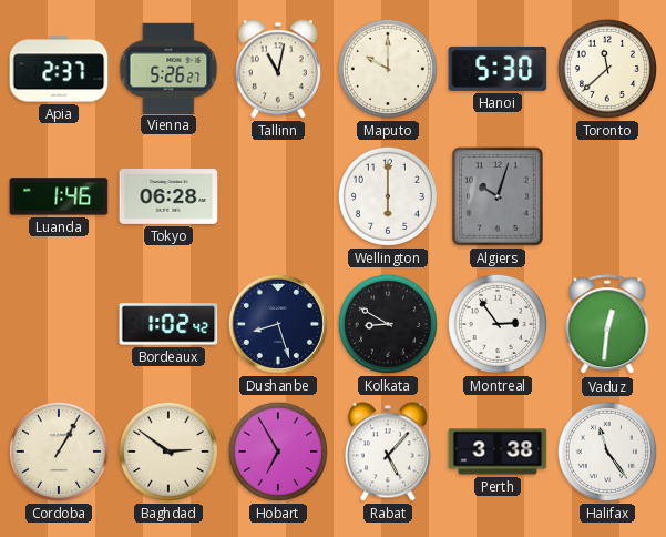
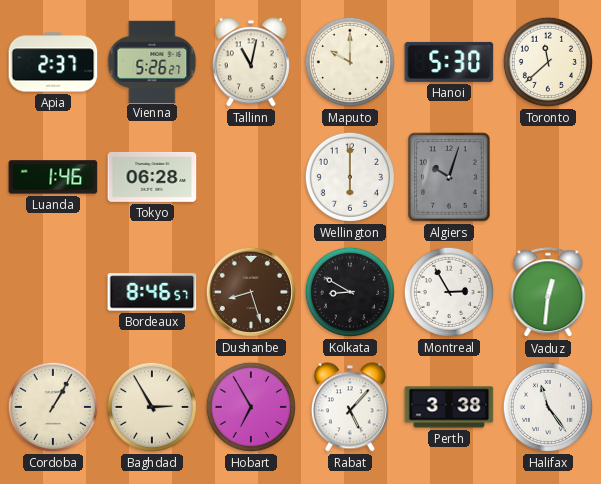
Bordeaux: 1:02 -> 8:46
Dushanbe dial: navy -> brown
Montreal: 2:54 -> 2:55
Baghdad: 2:51 -> 2:55
